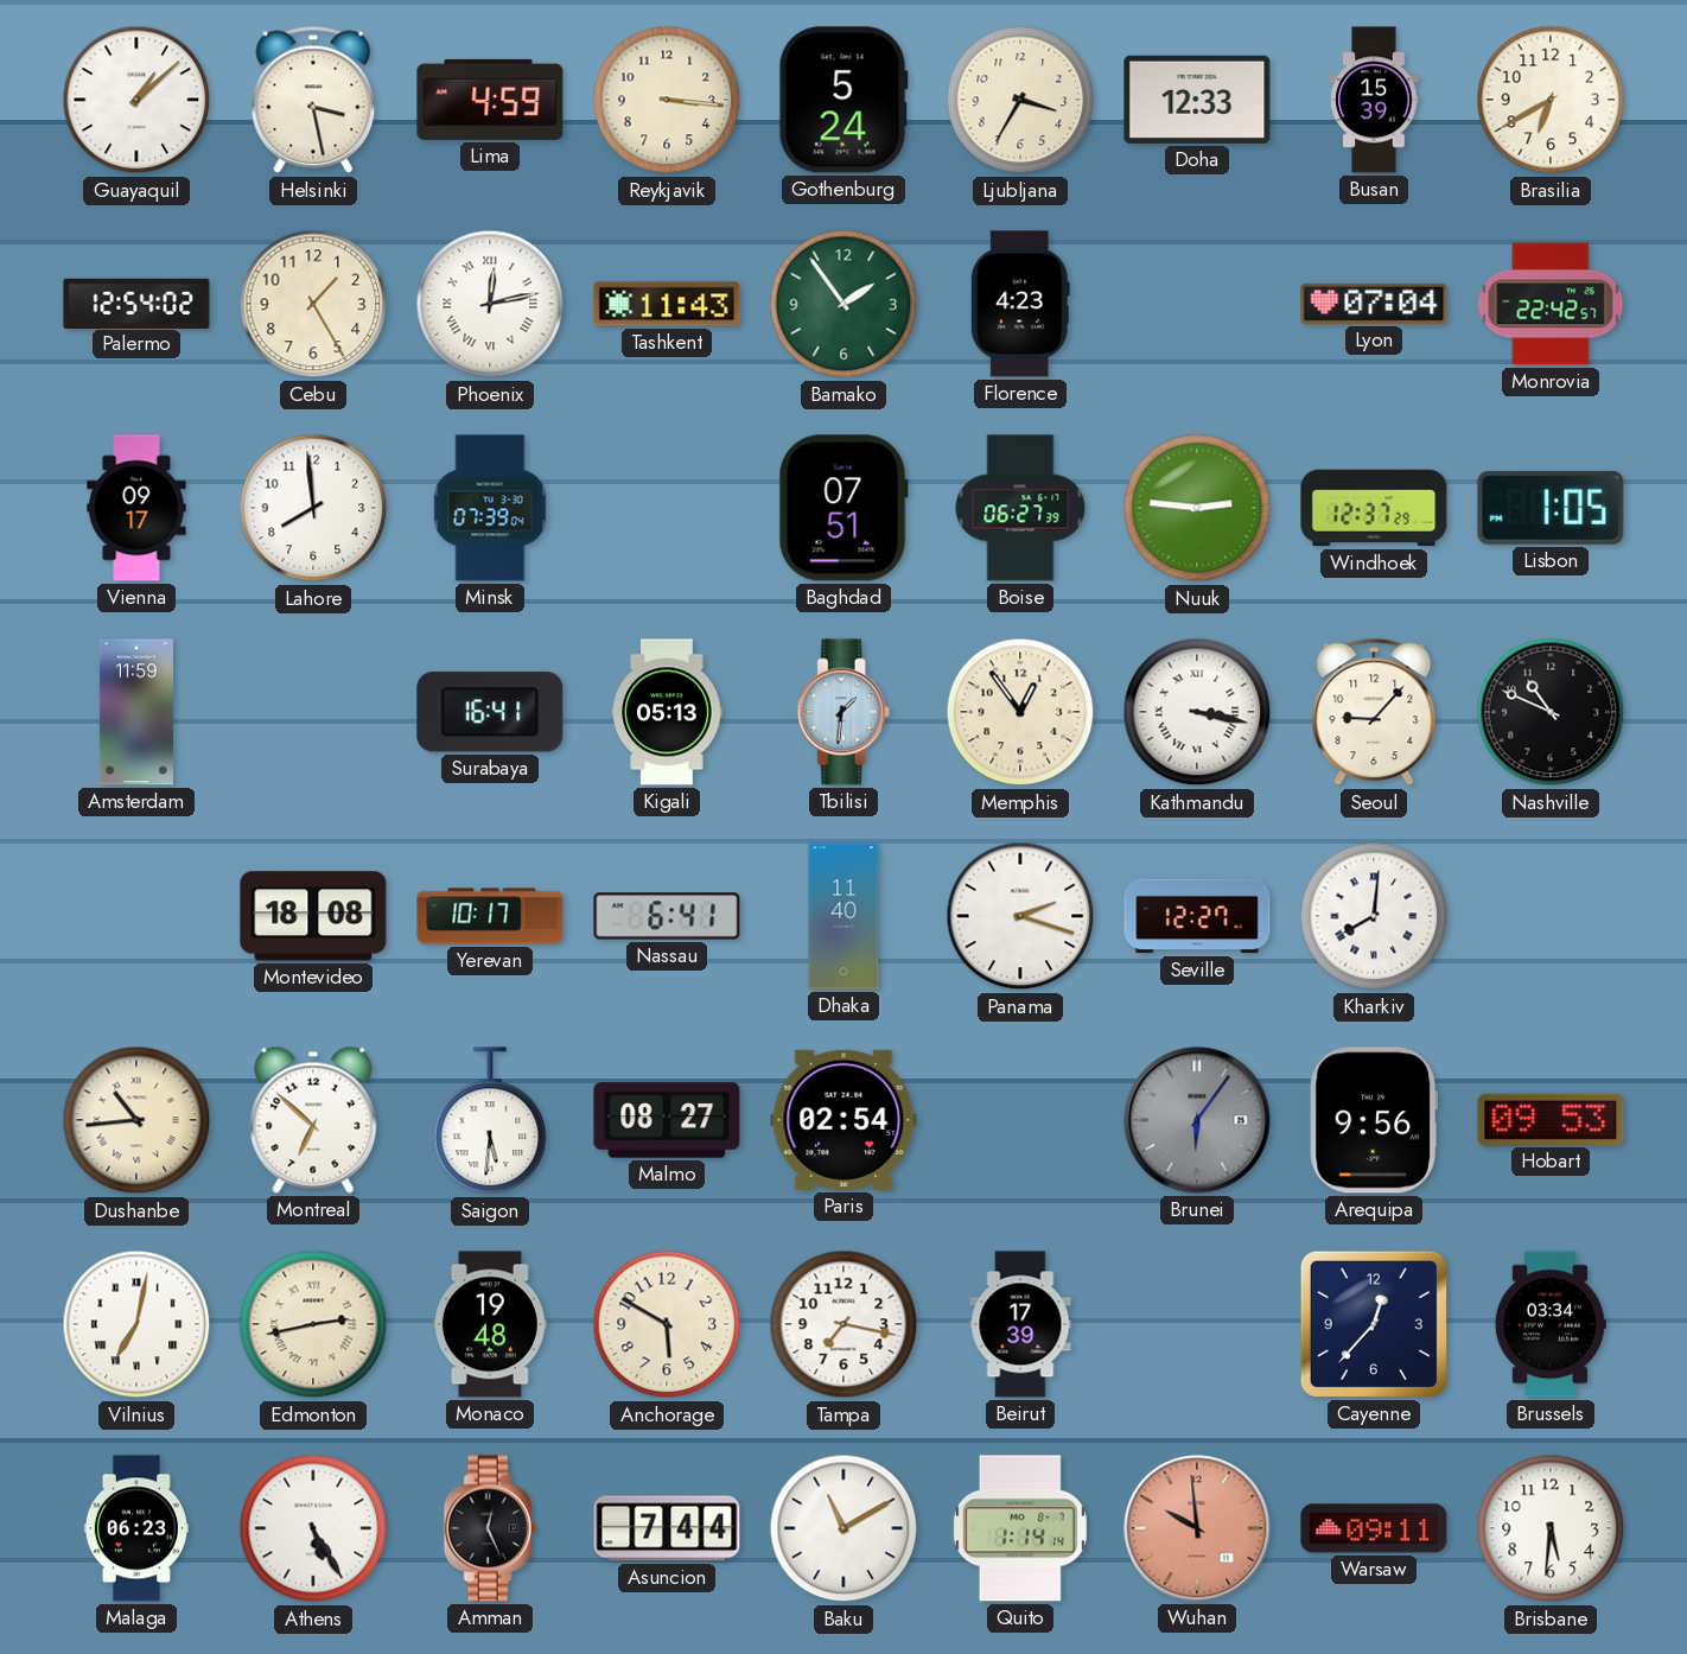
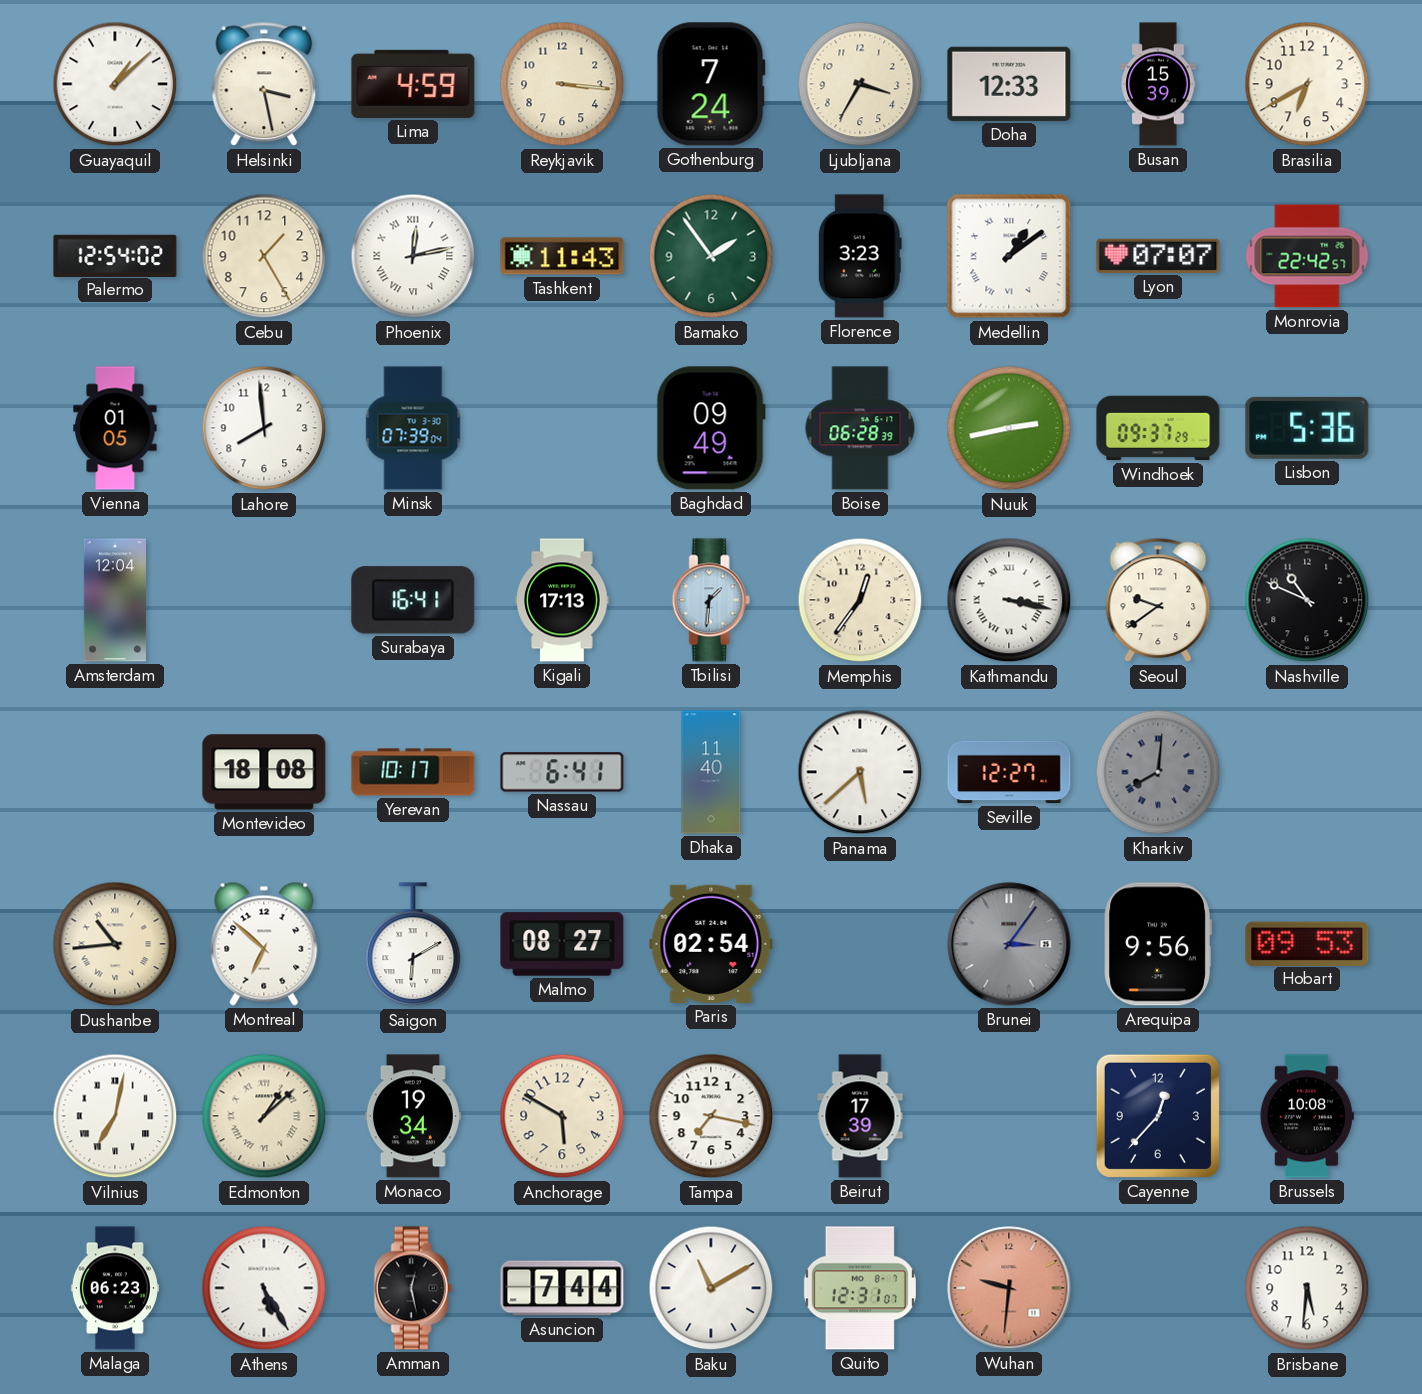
Gothenburg: 5:24 -> 7:24
Florence: 4:23 -> 3:23
Medellin: none -> 1:09
Lyon: 07:04 -> 07:07
Vienna: 09:17 -> 01:05
Baghdad: 07:51 -> 09:49
Boise: 06:27 -> 06:28
Nuuk: 2:46 -> 2:43
Windhoek: 12:37 -> 09:37
Lisbon: 1:05 -> 5:36
Amsterdam: 11:59 -> 12:04
Kigali: 05:13 -> 17:13
Memphis: 12:54 -> 12:36
Seoul: 9:07 -> 9:39
Panama: 2:18 -> 5:38
Kharkiv dial: white -> grey
Saigon: 5:31 -> 6:10
Brunei: 6:06 -> 3:06
Edmonton: 2:43 -> 1:08
Monaco: 19:48 -> 19:34
Brussels: 03:34 -> 10:08
Amman: 12:26 -> 12:28
Quito: 1:14 -> 12:31
Wuhan: 9:59 -> 9:31
Warsaw: 09:11 -> none
